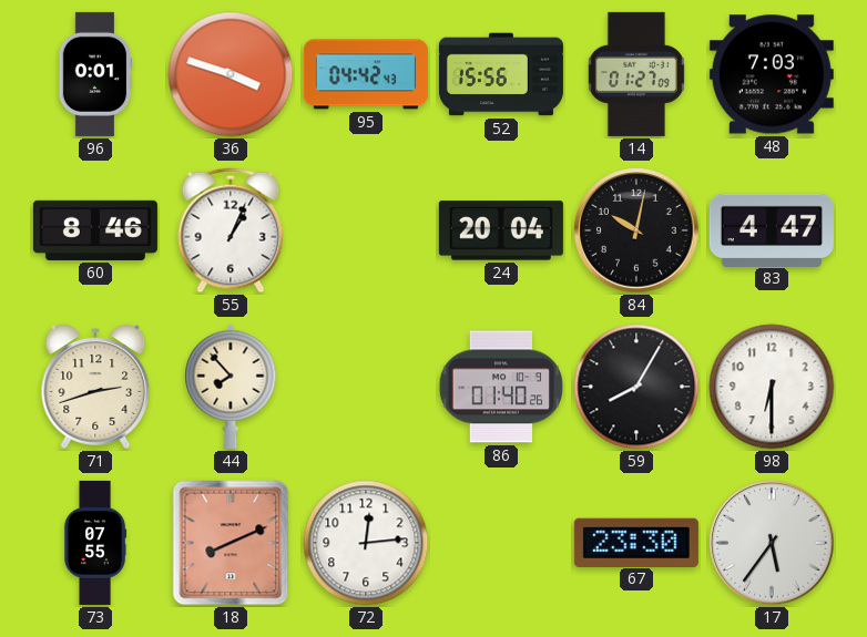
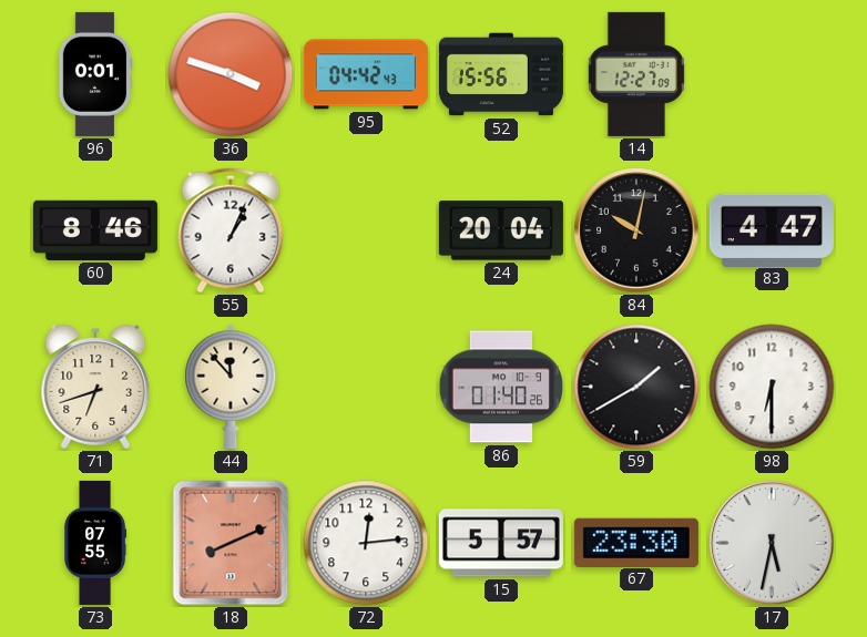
14: 01:27 -> 12:27
48: 7:03 -> none
71: 2:42 -> 6:42
44: 7:53 -> 11:53
59: 8:05 -> 1:40
15: none -> 5:57
17: 5:36 -> 5:32
